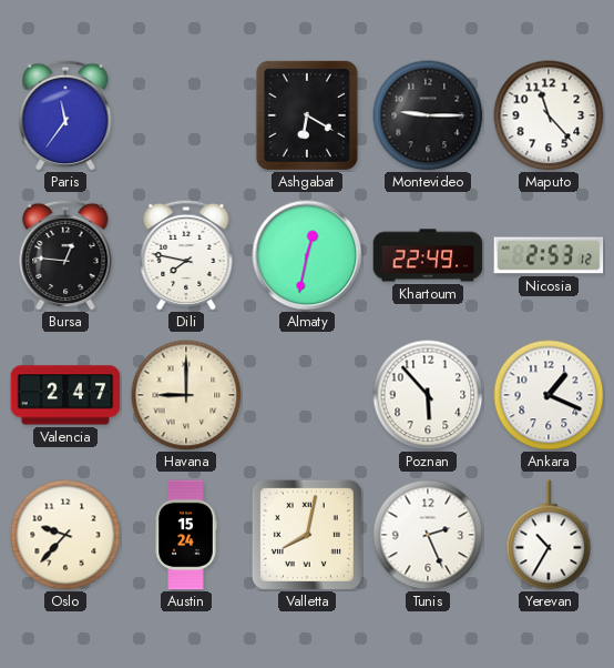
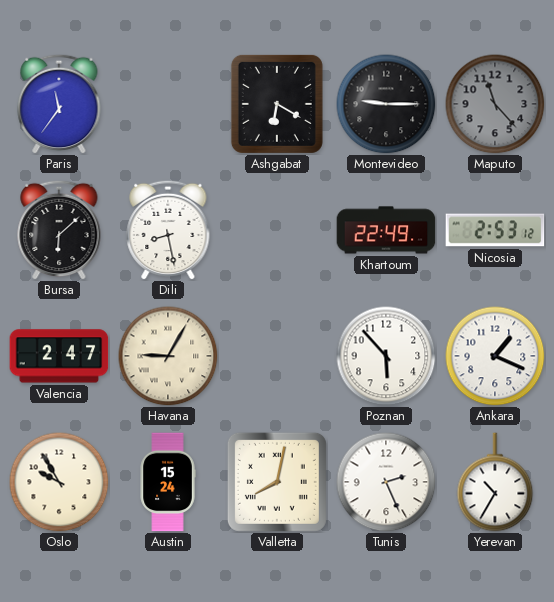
Maputo dial: white -> grey
Bursa: 12:46 -> 6:08
Dili: 7:47 -> 8:28
Almaty: 12:32 -> none
Havana: 9:00 -> 9:05
Oslo: 9:37 -> 9:55
